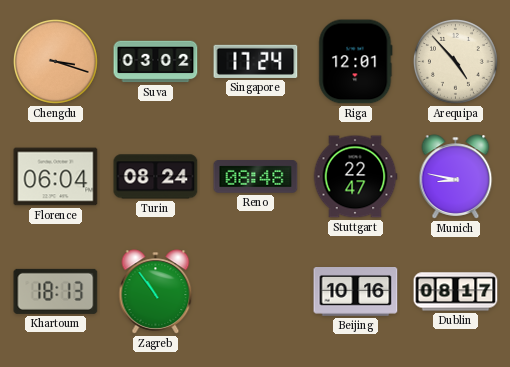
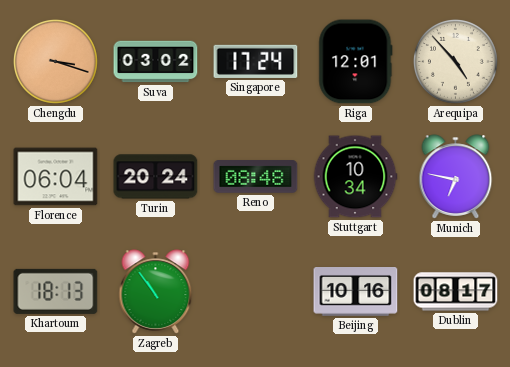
Turin: 08:24 -> 20:24
Stuttgart: 22:47 -> 10:34
Munich: 8:47 -> 6:47
